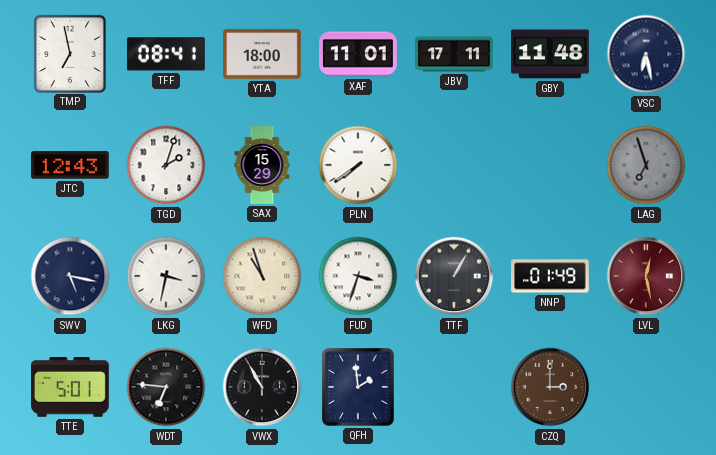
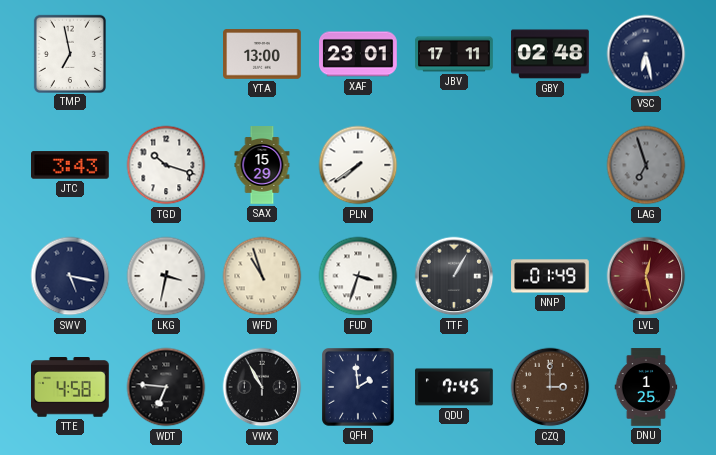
TFF: 08:41 -> none
YTA: 18:00 -> 13:00
XAF: 11:01 -> 23:01
GBY: 11:48 -> 02:48
JTC: 12:43 -> 3:43
TGD: 2:03 -> 10:18
TTE: 5:01 -> 4:58
QDU: none -> 7:45
DNU: none -> 1:25
